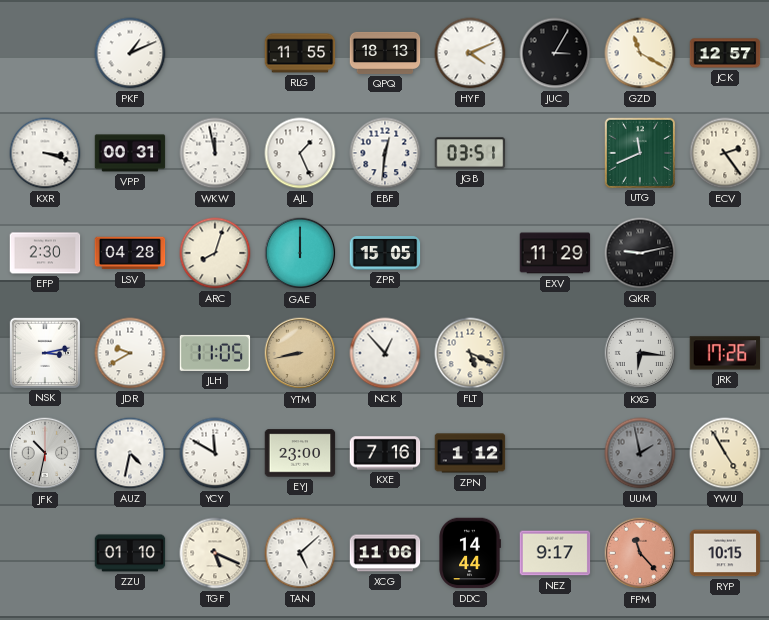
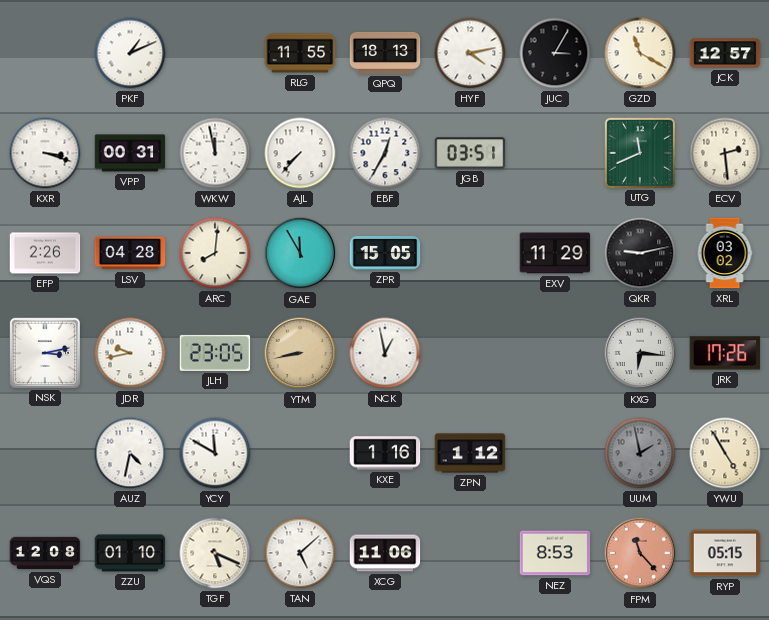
HYF: 4:11 -> 4:13
AJL: 1:26 -> 7:37
EBF: 12:31 -> 12:35
ECV: 2:24 -> 2:29
EFP: 2:30 -> 2:26
ARC: 8:03 -> 8:01
GAE: 12:00 -> 11:55
XRL: none -> 03:02
JDR: 9:40 -> 9:43
JLH: 11:05 -> 23:05
NCK: 12:53 -> 12:58
FLT: 5:19 -> none
JFK: 10:32 -> none
EYJ: 23:00 -> none
KXE: 7:16 -> 1:16
VQS: none -> 12:08
DDC: 14:44 -> none
NEZ: 9:17 -> 8:53
RYP: 10:15 -> 05:15
